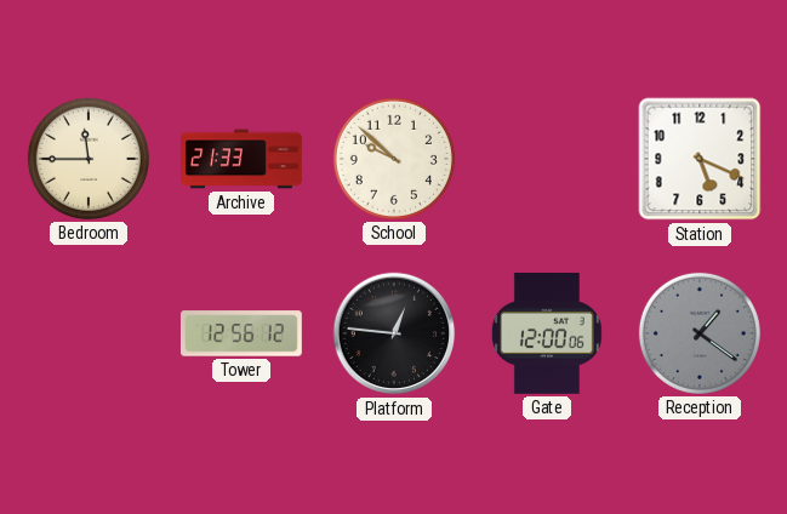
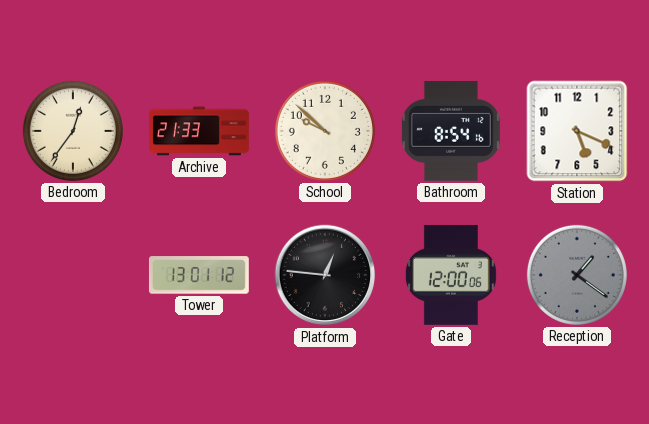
Bedroom: 11:45 -> 12:36
Bathroom: none -> 8:54
Tower: 12:56 -> 13:01
